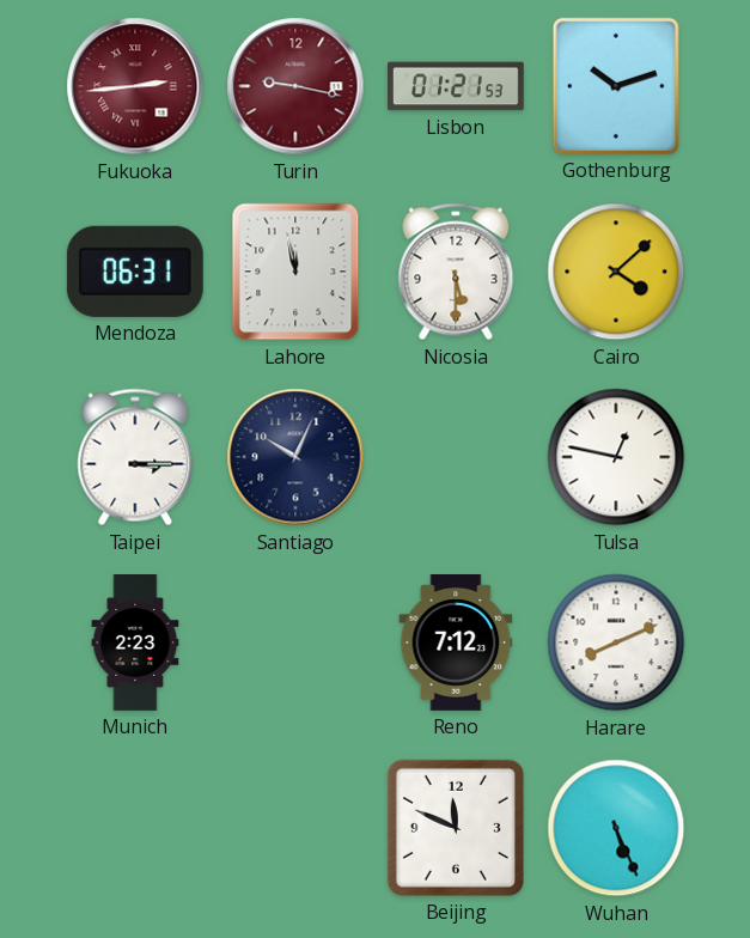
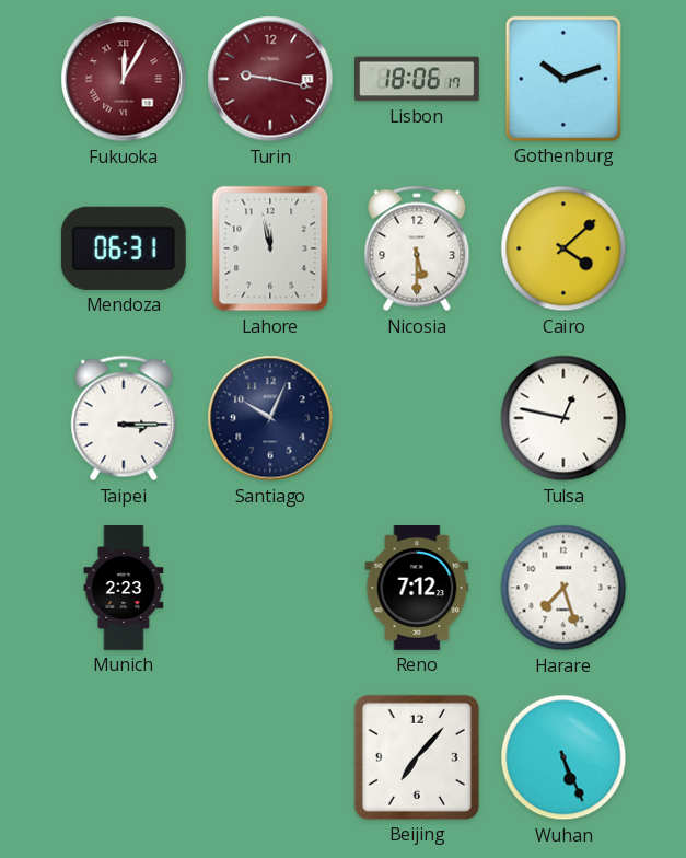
Fukuoka: 2:44 -> 12:05
Lisbon: 01:21 -> 18:06
Harare: 8:11 -> 7:27
Beijing: 11:49 -> 7:07
